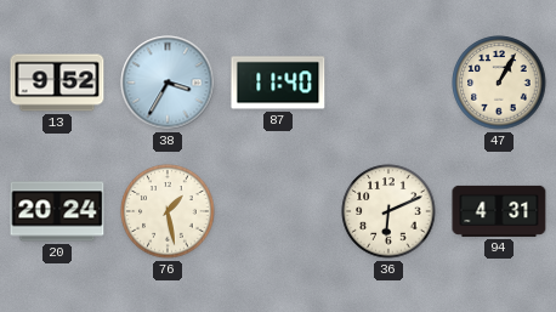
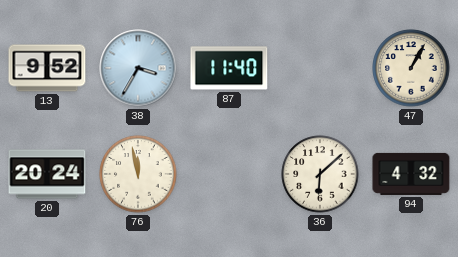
76: 1:28 -> 11:58
36: 6:11 -> 6:08
94: 4:31 -> 4:32
